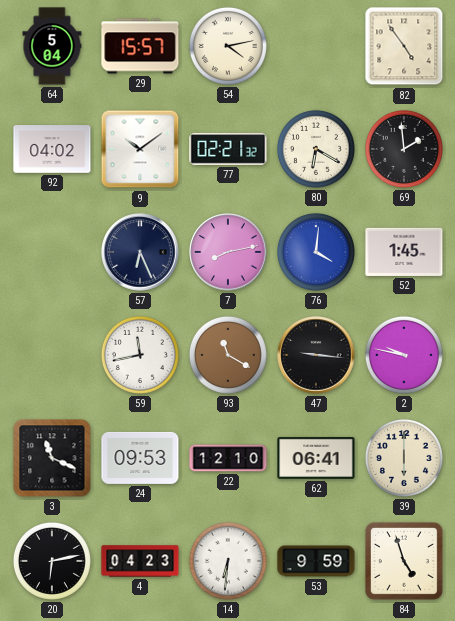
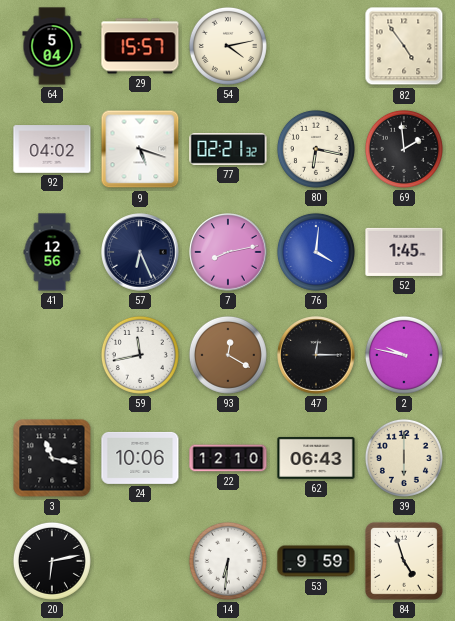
9: 10:09 -> 5:18
80: 6:20 -> 6:17
41: none -> 12:56
93: 11:20 -> 12:20
47: 9:16 -> 12:15
3: 11:19 -> 11:17
24: 09:53 -> 10:06
62: 06:41 -> 06:43
4: 04:23 -> none
